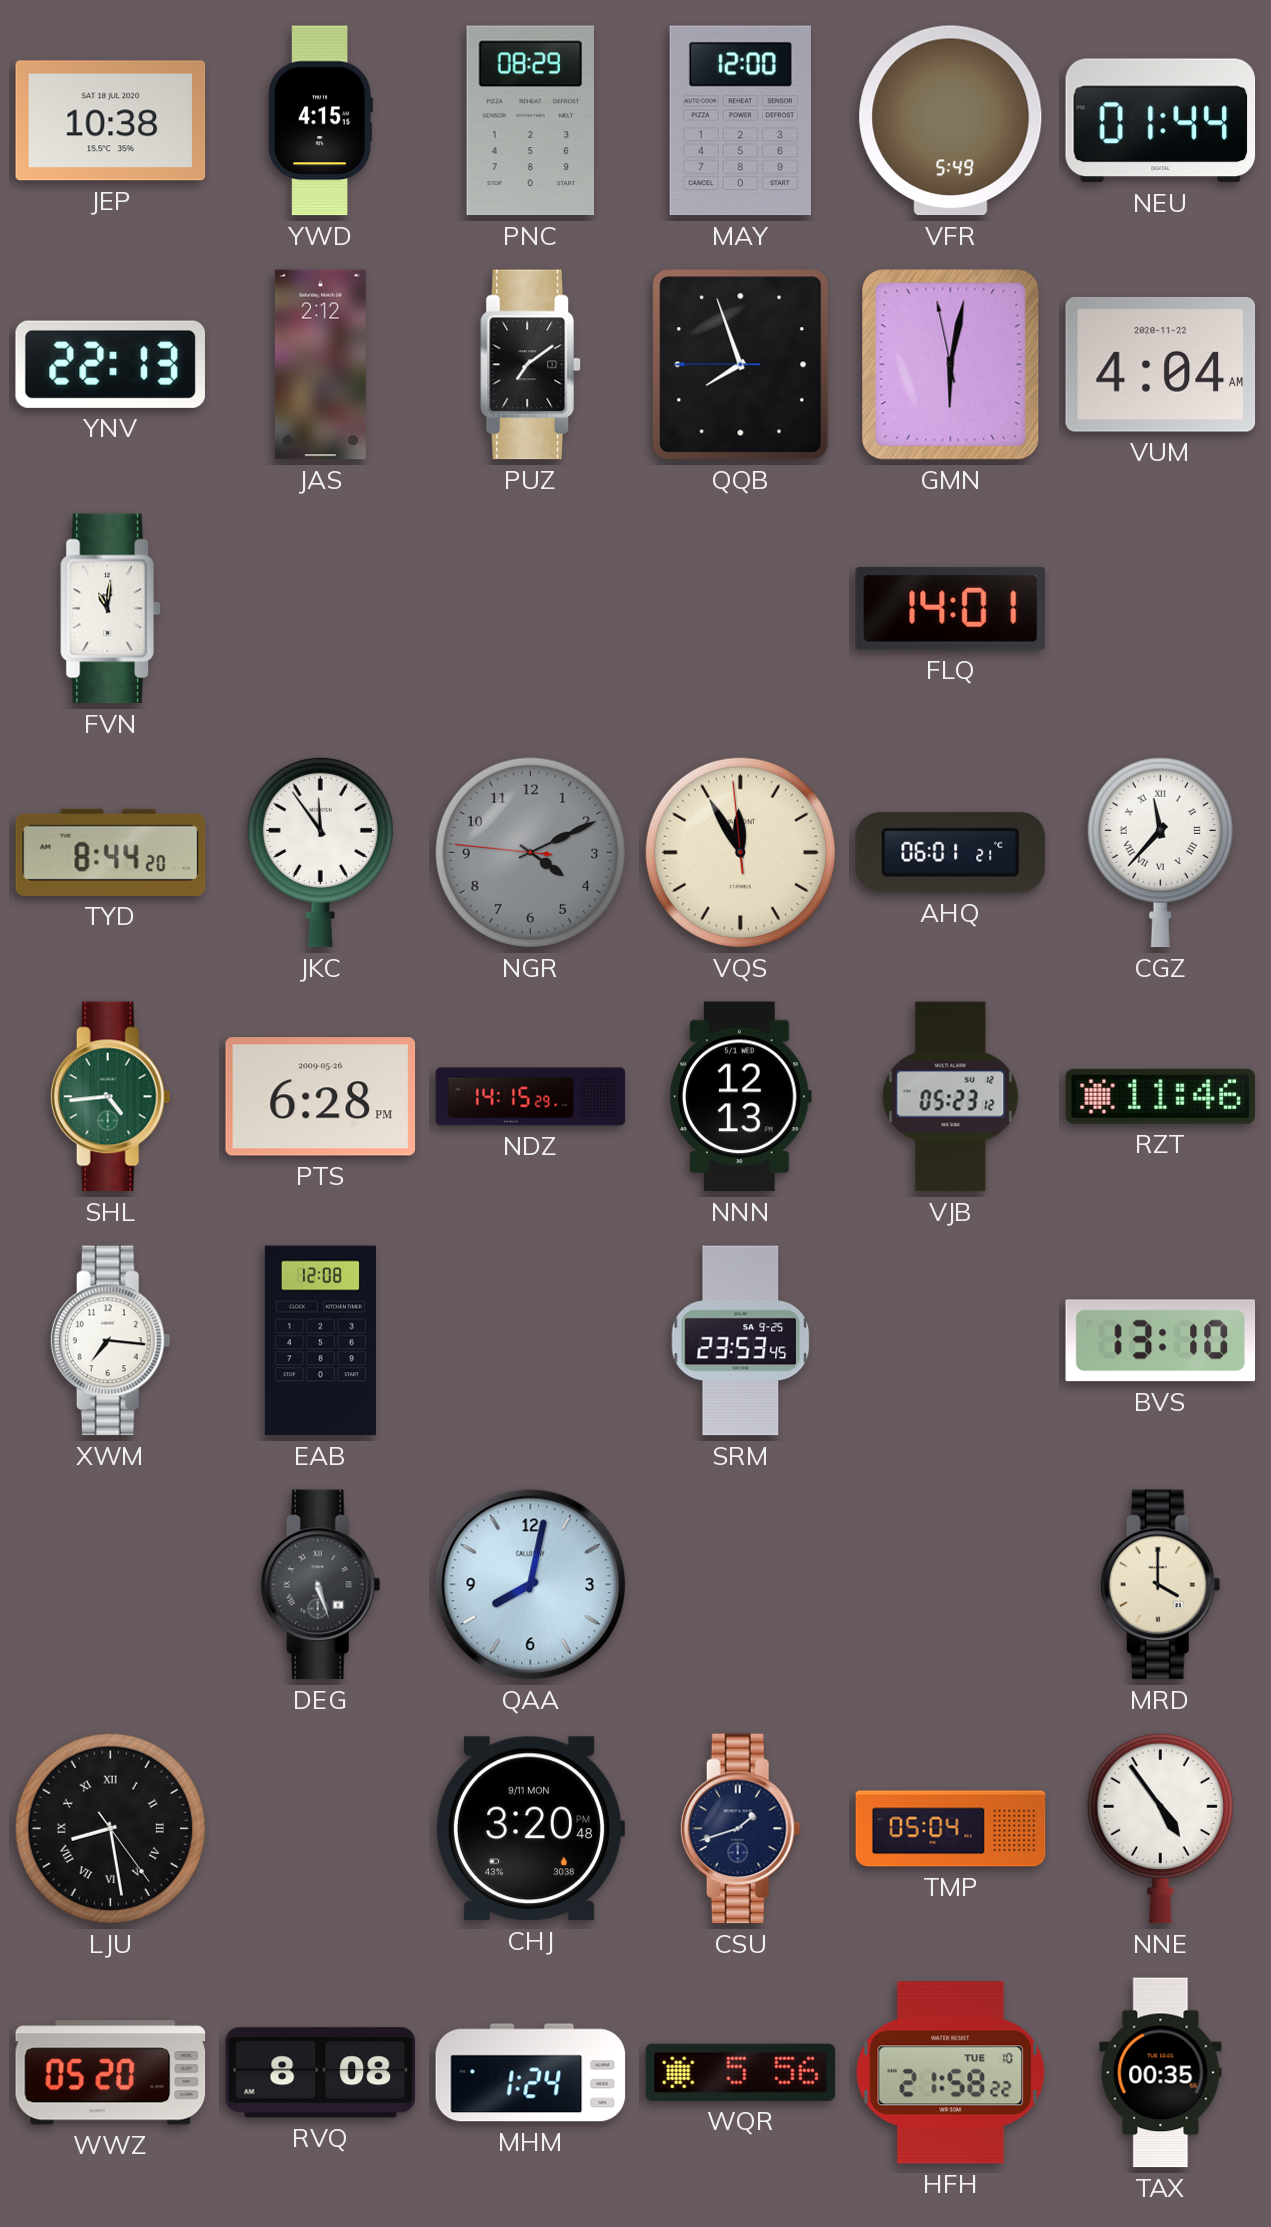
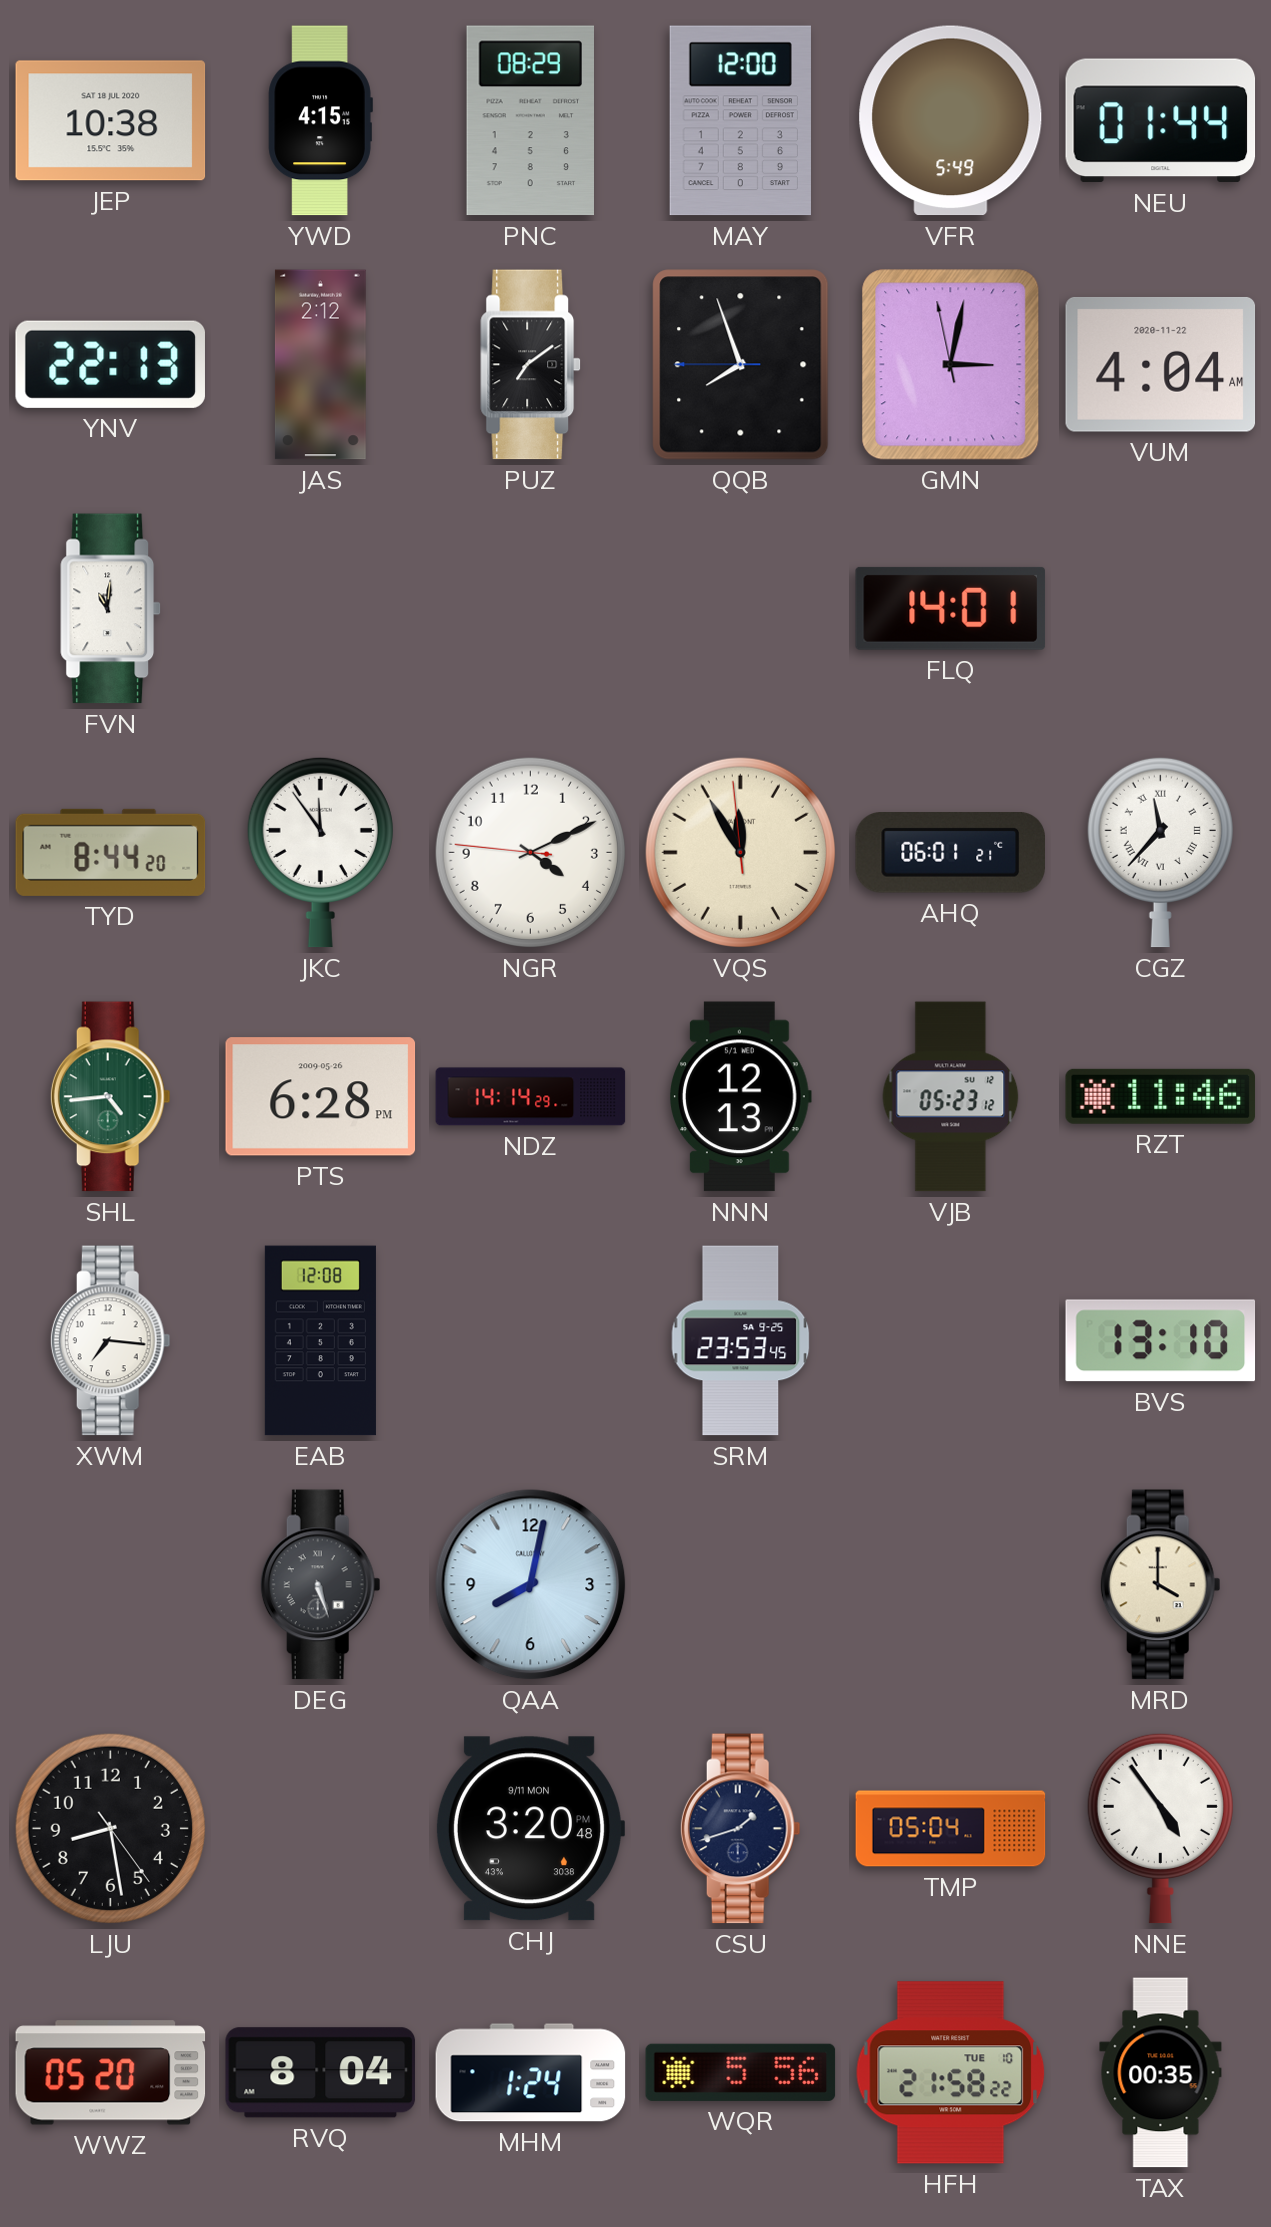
GMN: 6:01 -> 3:01
NGR dial: grey -> white
NDZ: 14:15 -> 14:14
LJU numerals: Roman -> Arabic
RVQ: 8:08 -> 8:04
